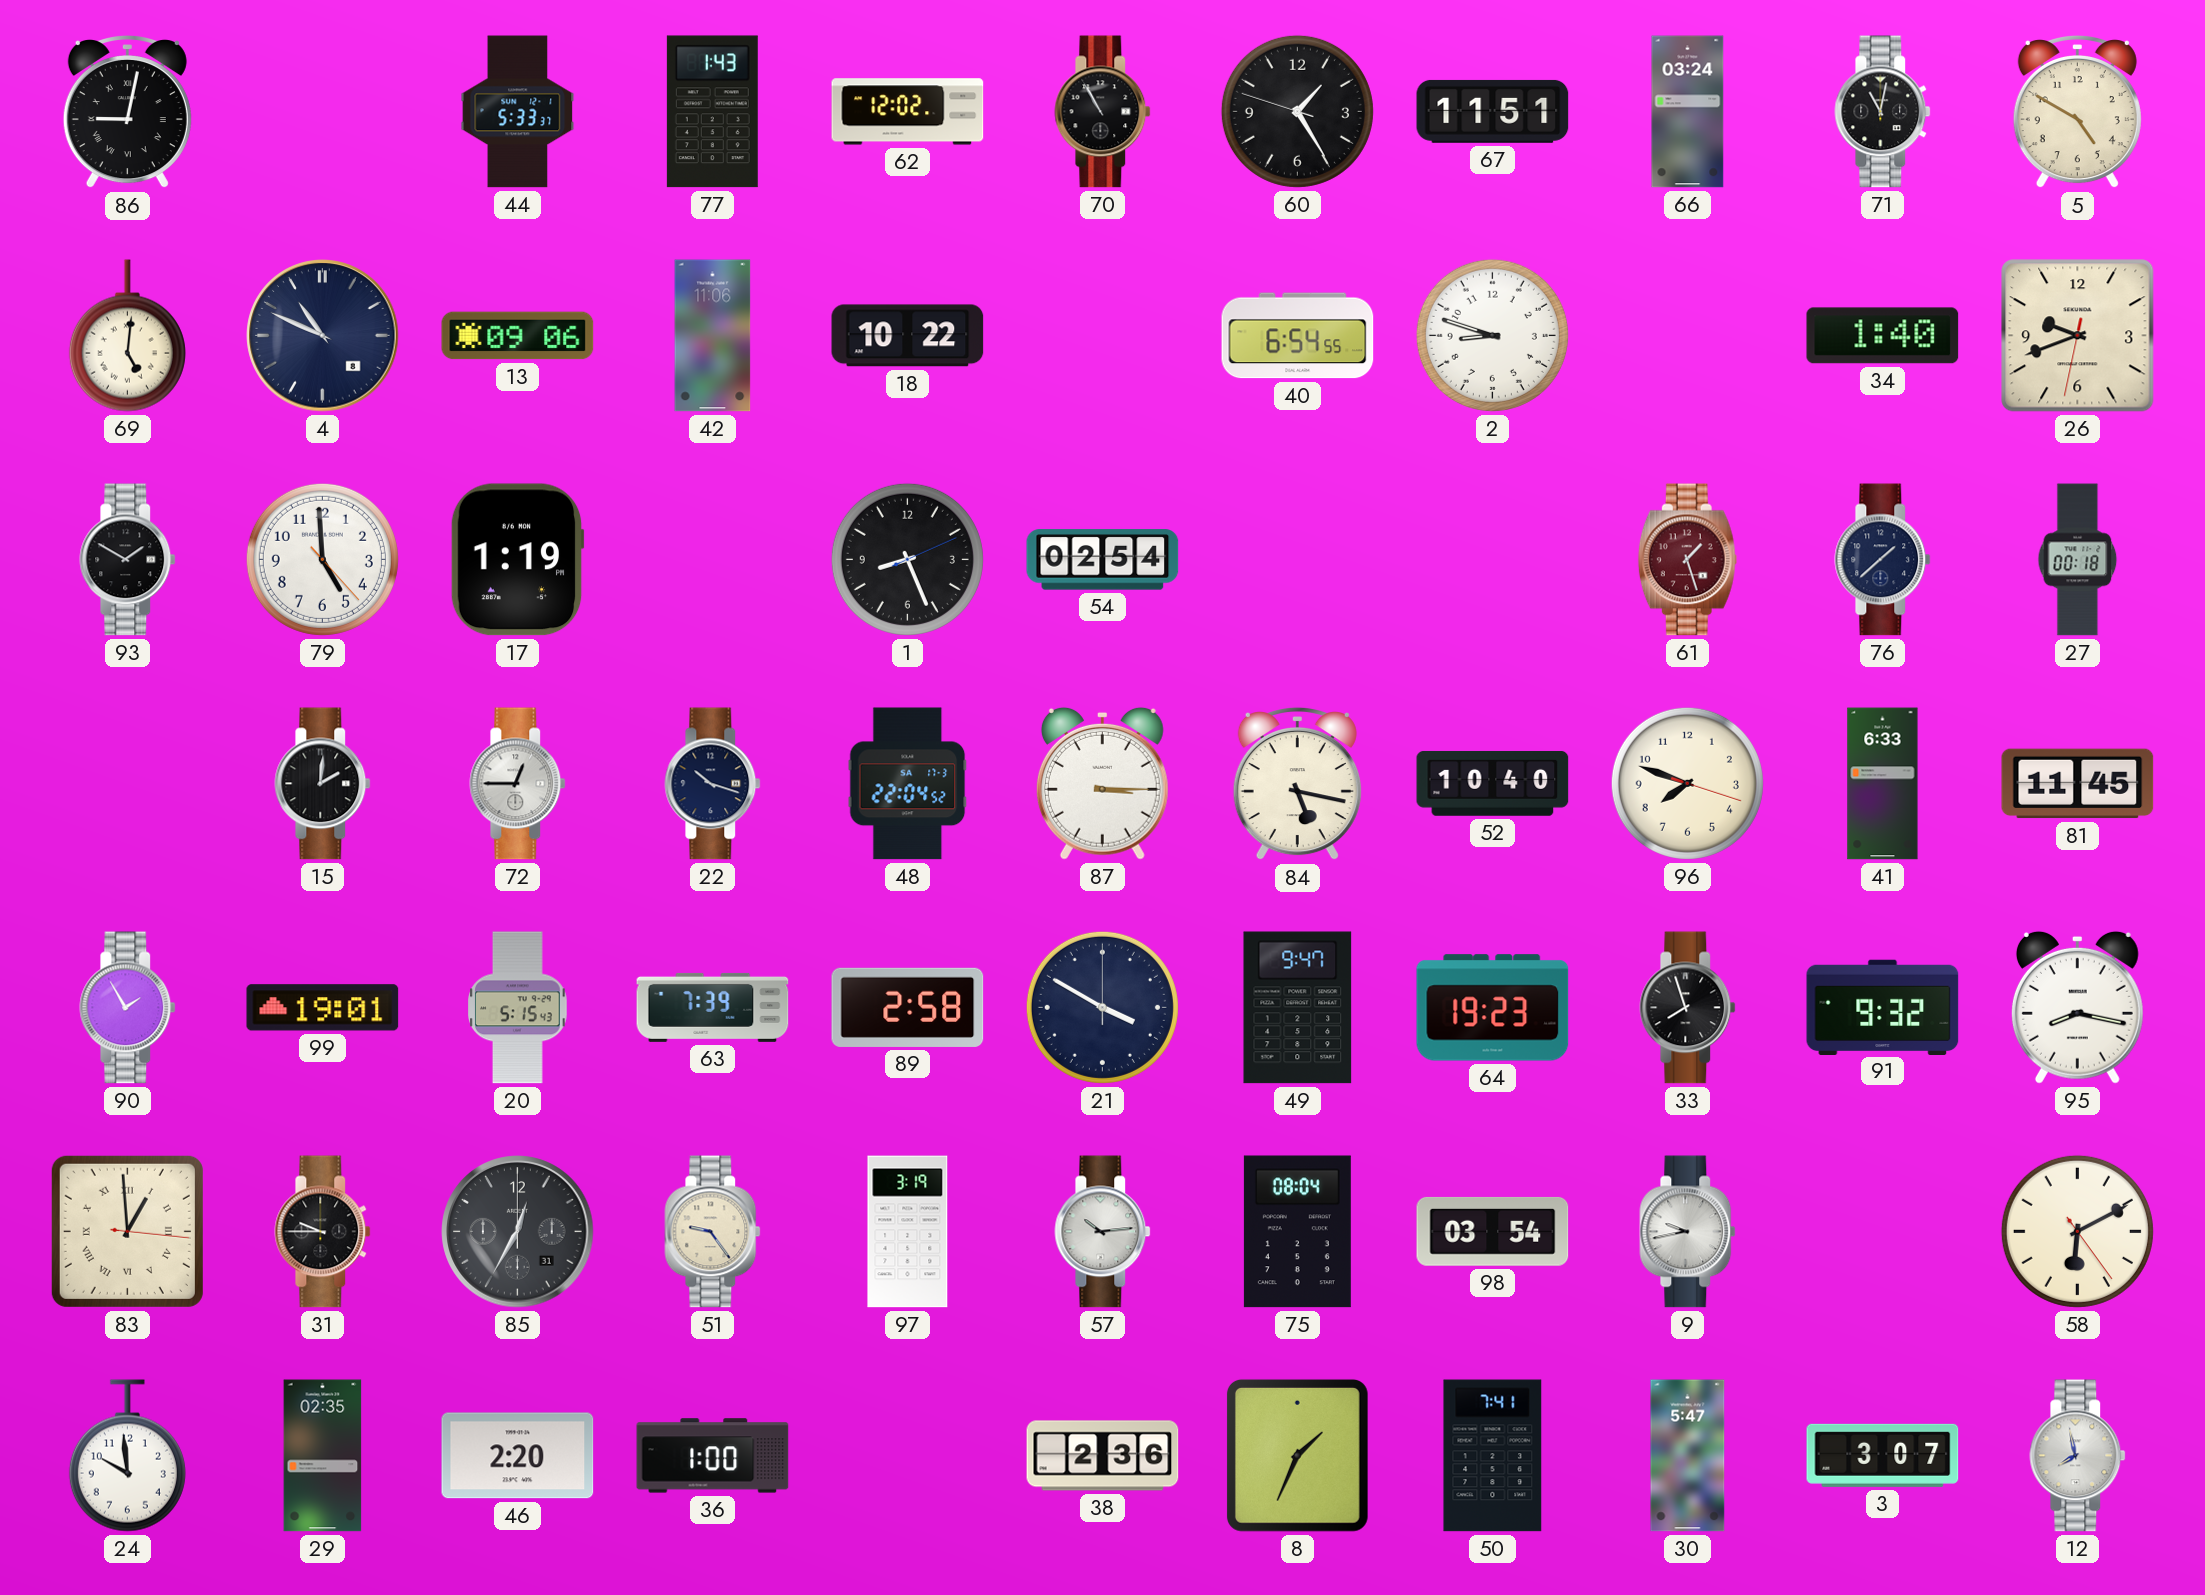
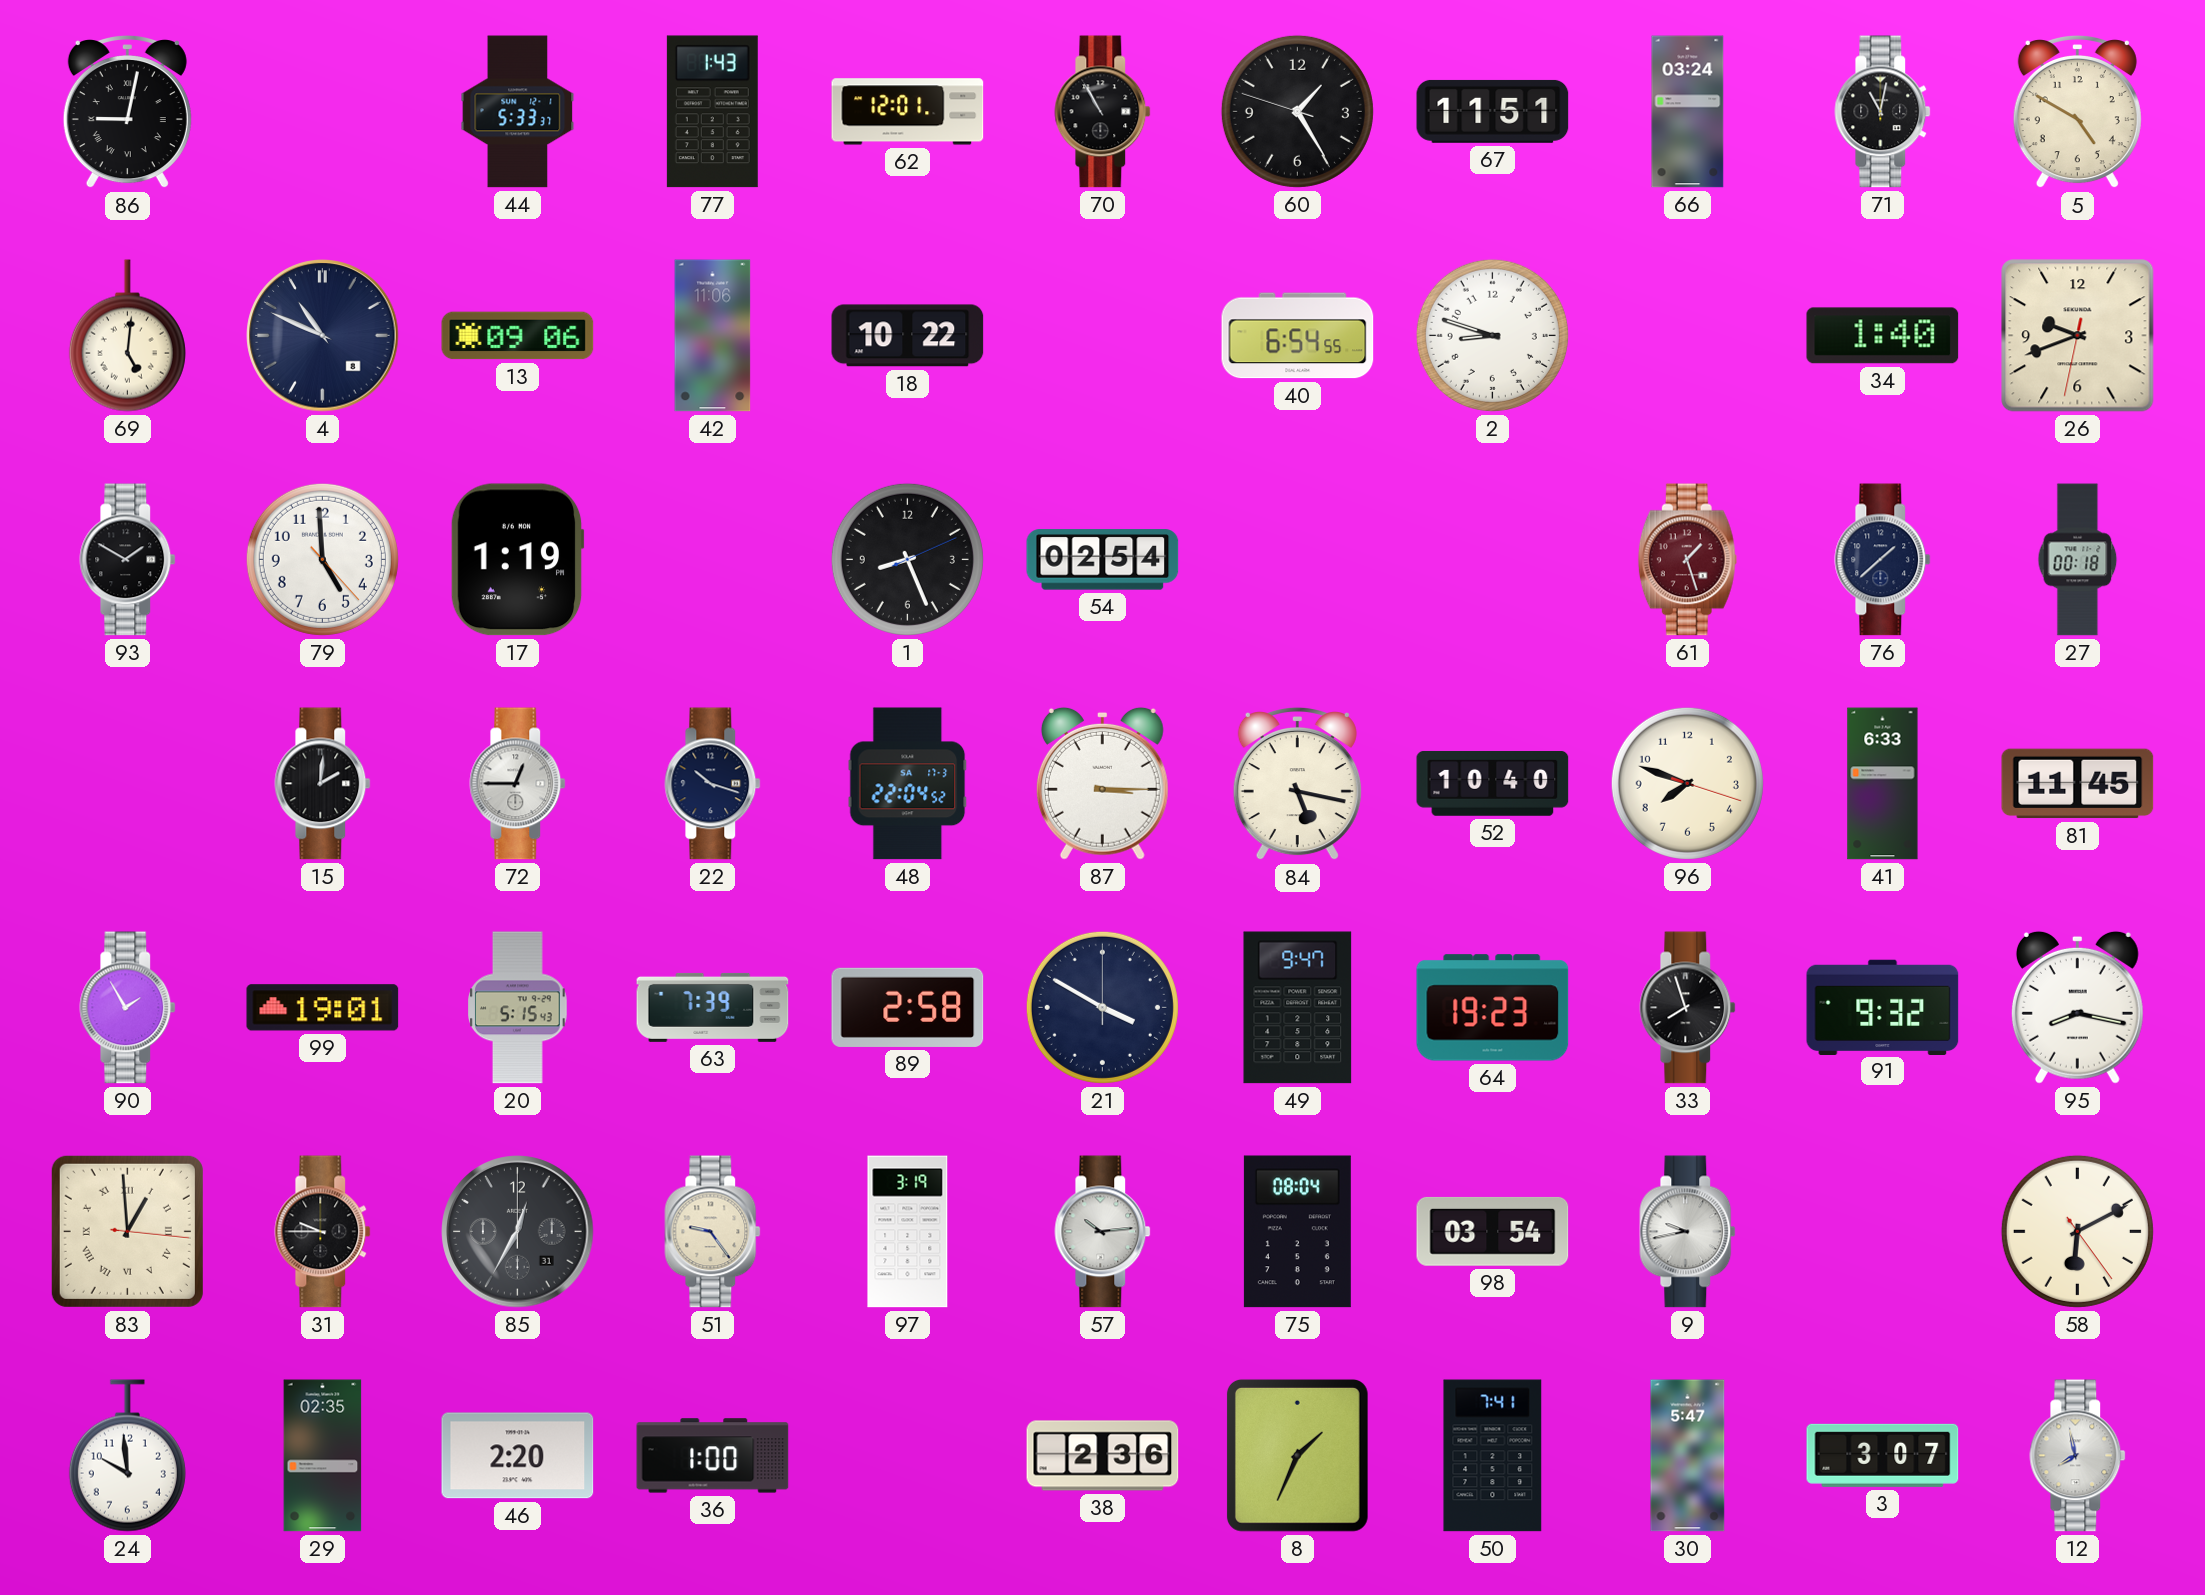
62: 12:02 -> 12:01
